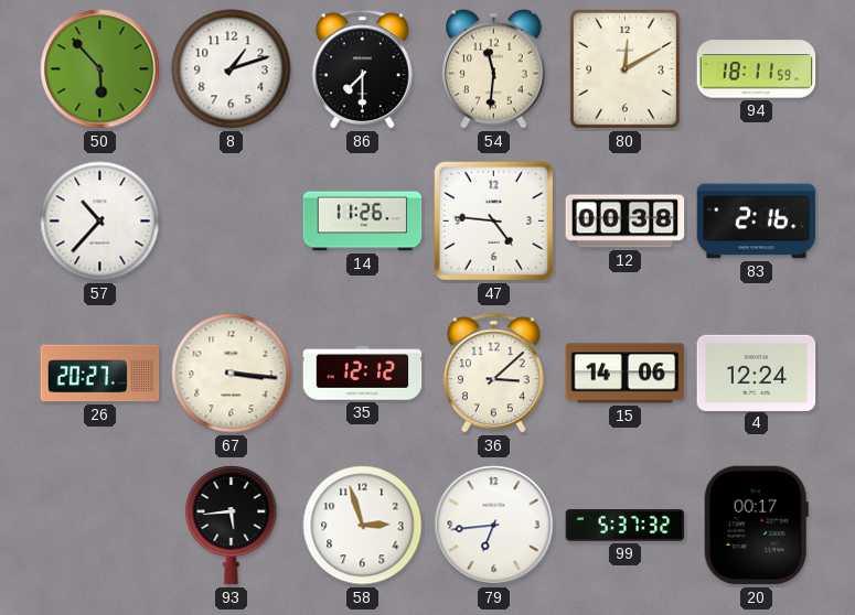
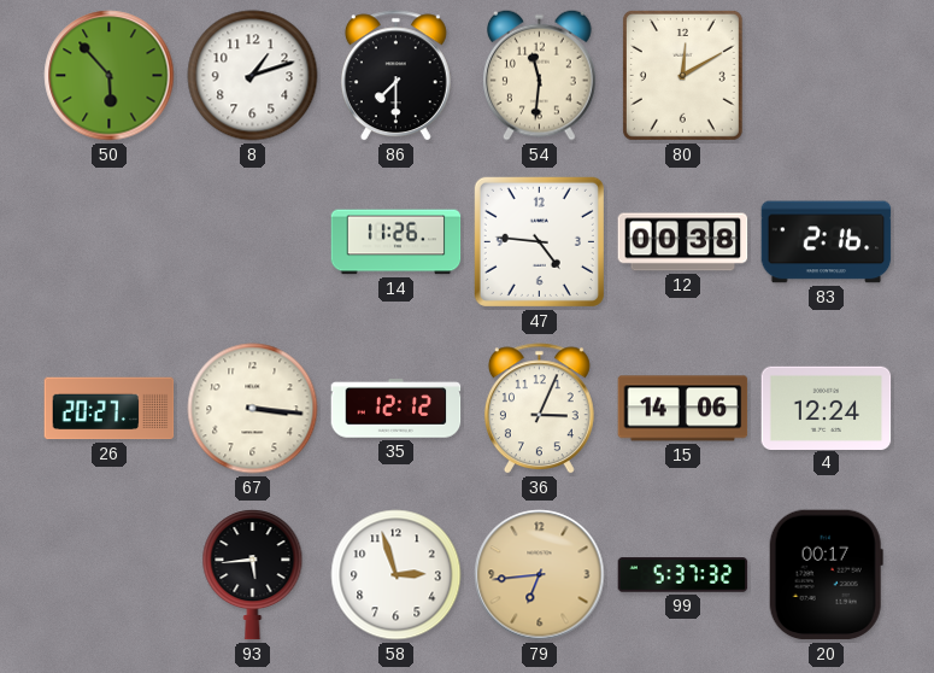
94: 18:11 -> none
57: 10:37 -> none
36: 3:08 -> 3:04
79 dial: white -> champagne
